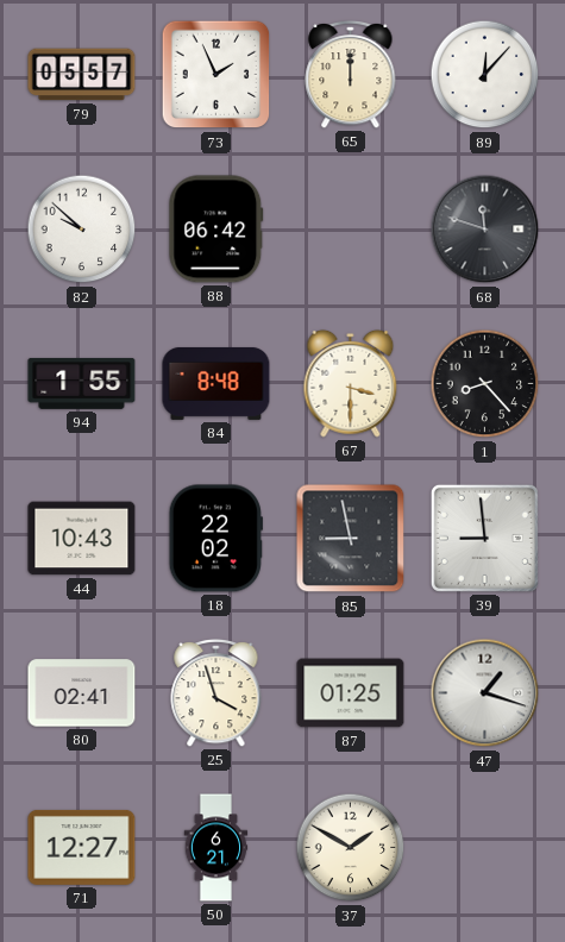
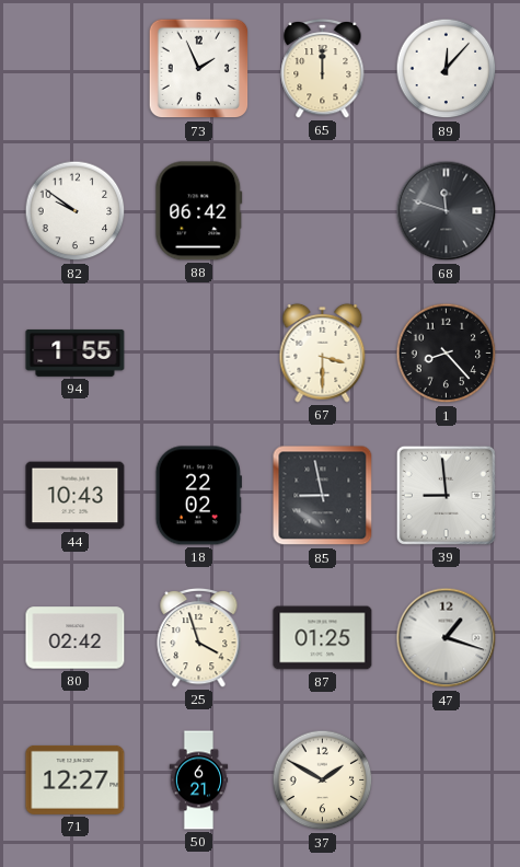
79: 05:57 -> none
82: 9:52 -> 9:51
84: 8:48 -> none
80: 02:41 -> 02:42
